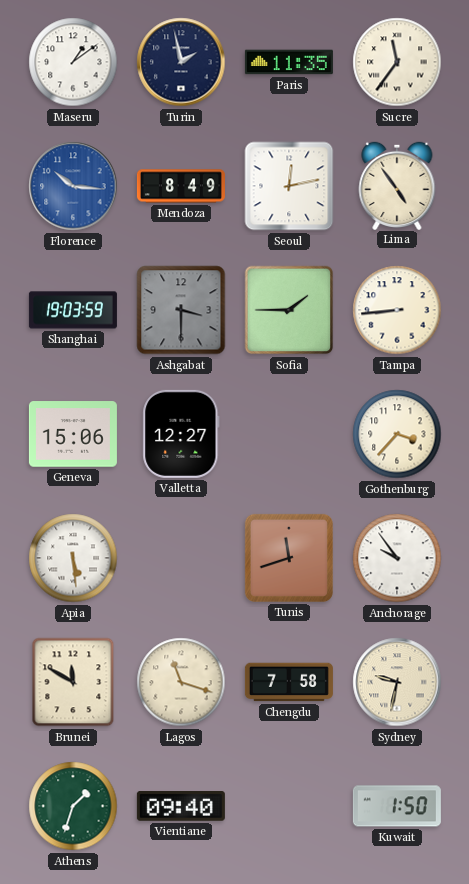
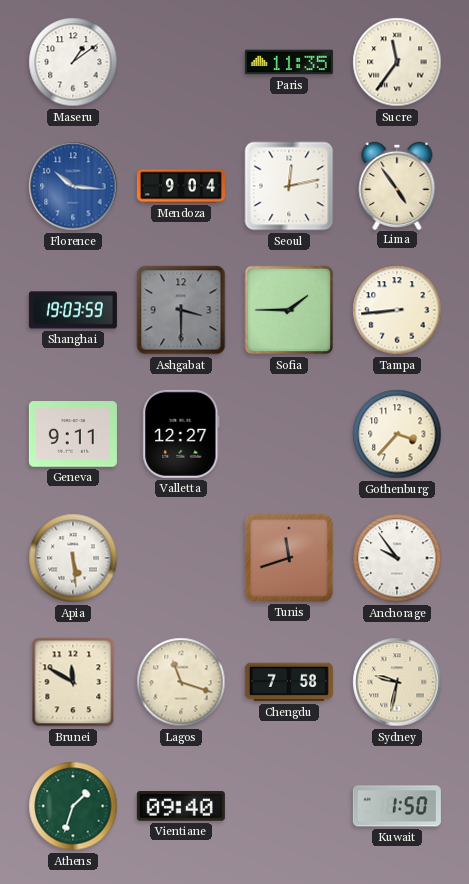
Turin: 1:58 -> none
Mendoza: 8:49 -> 9:04
Geneva: 15:06 -> 9:11
